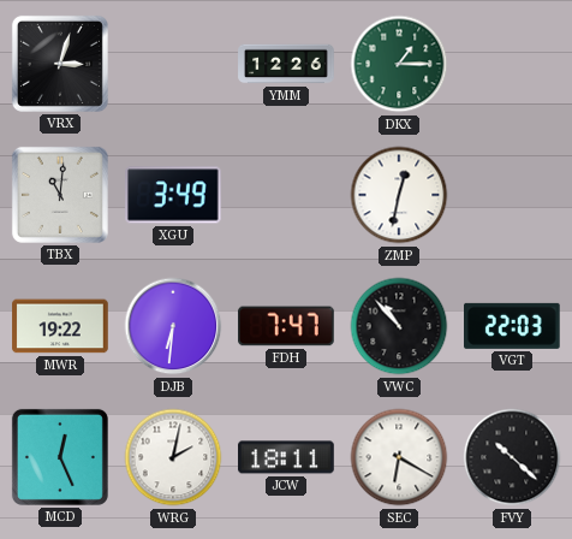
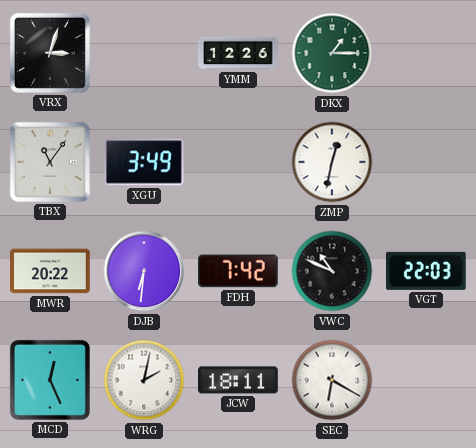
TBX: 11:01 -> 11:06
MWR: 19:22 -> 20:22
FDH: 7:47 -> 7:42
VWC: 10:53 -> 10:49
FVY: 10:22 -> none
